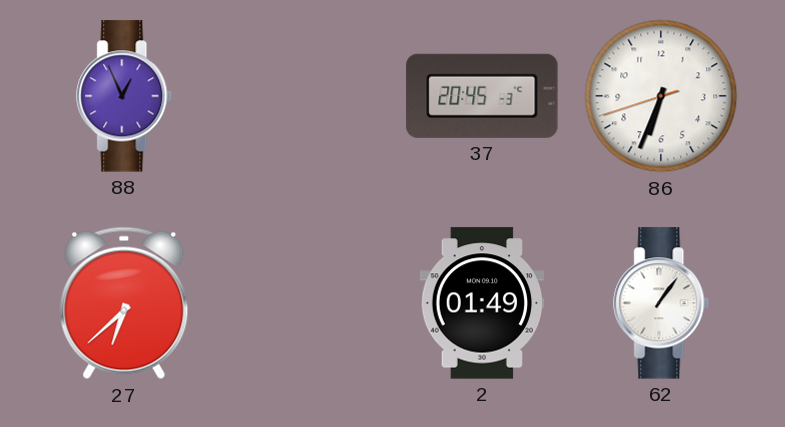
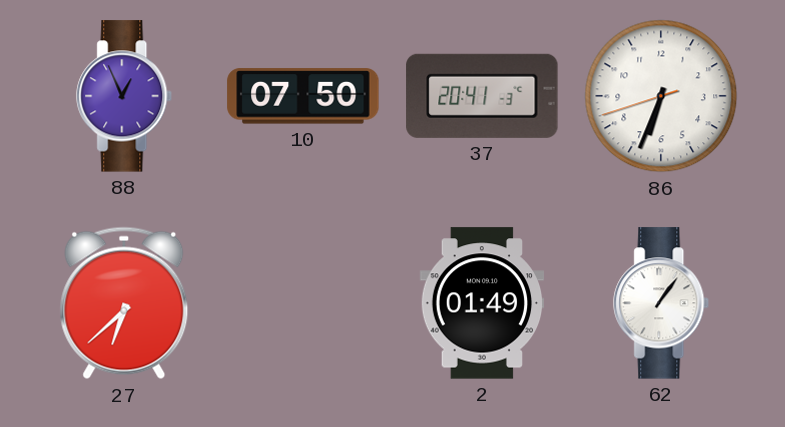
10: none -> 07:50
37: 20:45 -> 20:41
